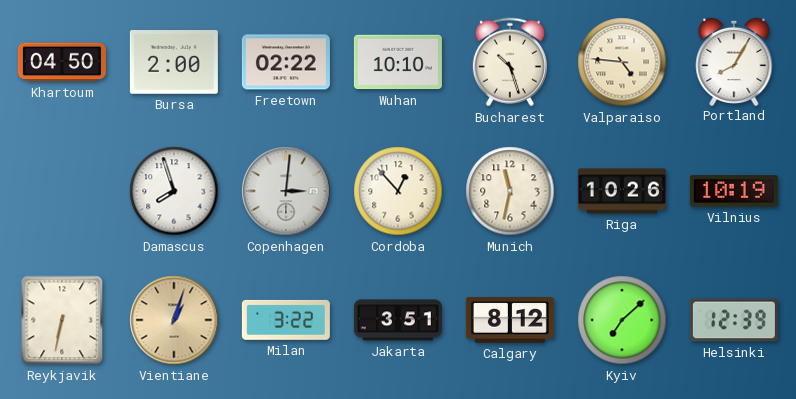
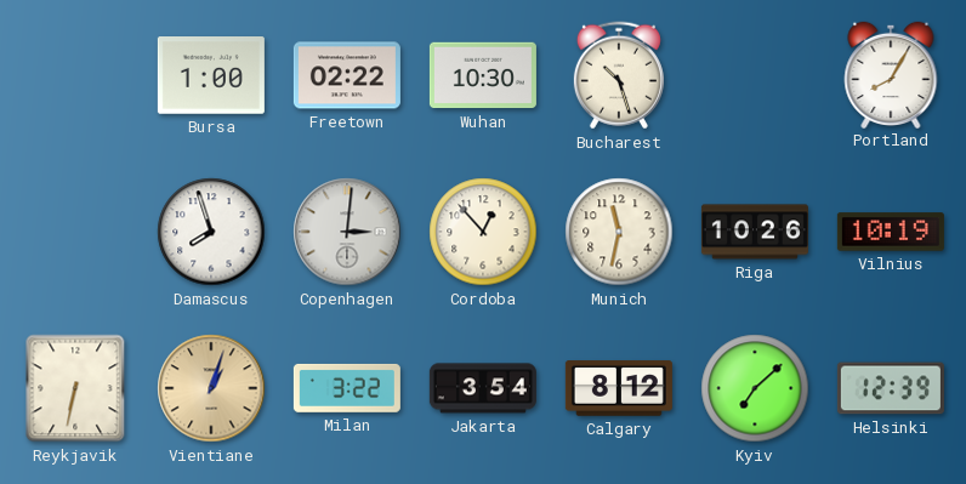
Khartoum: 04:50 -> none
Bursa: 2:00 -> 1:00
Wuhan: 10:10 -> 10:30
Valparaiso: 4:46 -> none
Jakarta: 3:51 -> 3:54
